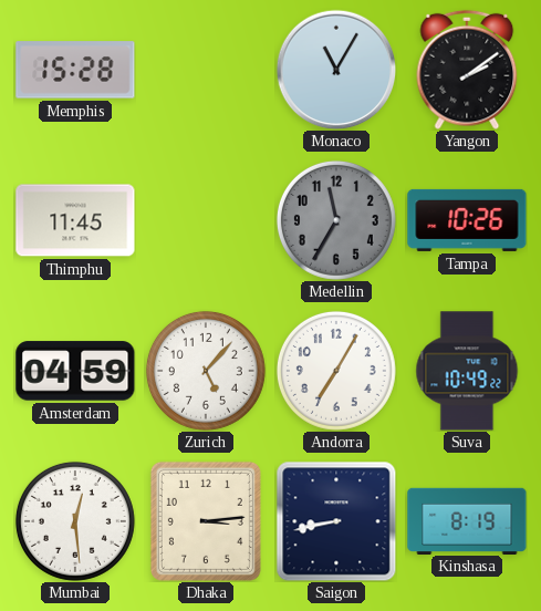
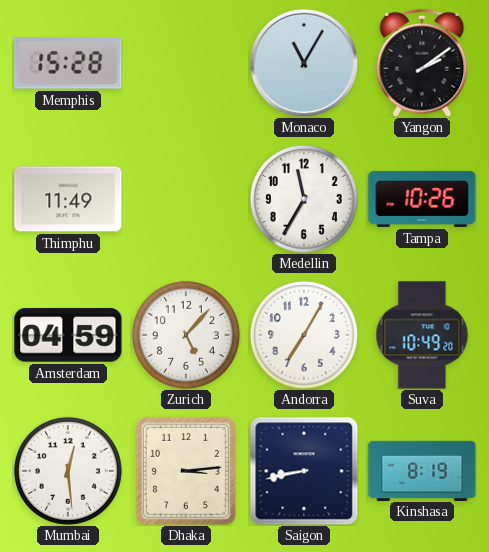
Thimphu: 11:45 -> 11:49
Medellin dial: grey -> white
Suva: 10:49:22 -> 10:49:20
